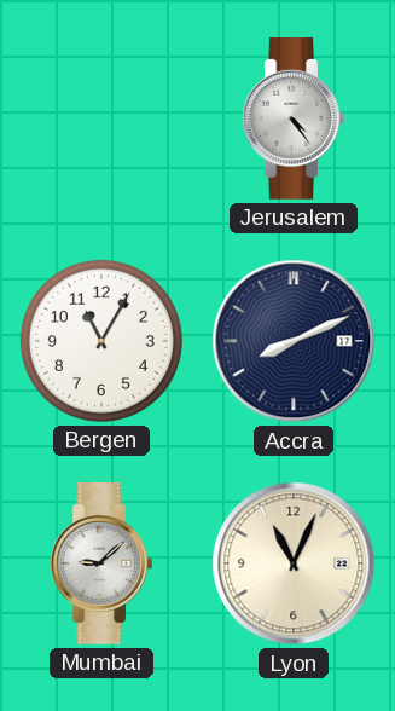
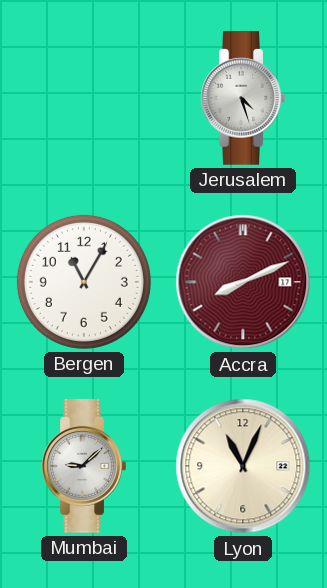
Jerusalem: 4:24 -> 4:27
Accra dial: navy -> burgundy
